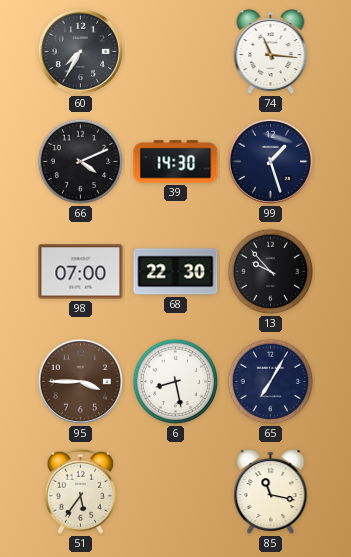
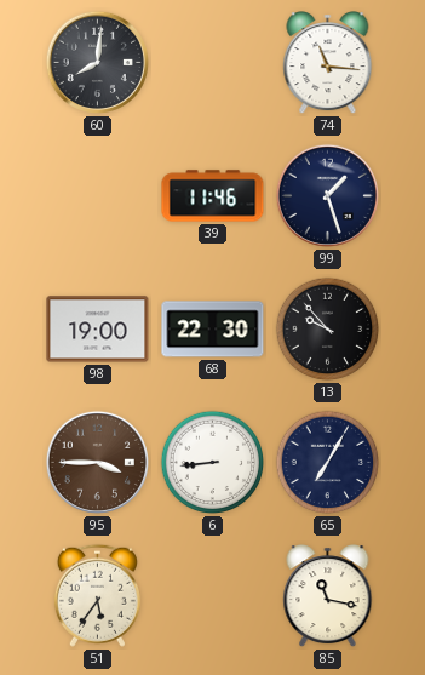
60: 7:35 -> 8:01
66: 4:11 -> none
39: 14:30 -> 11:46
98: 07:00 -> 19:00
6: 8:28 -> 8:44
